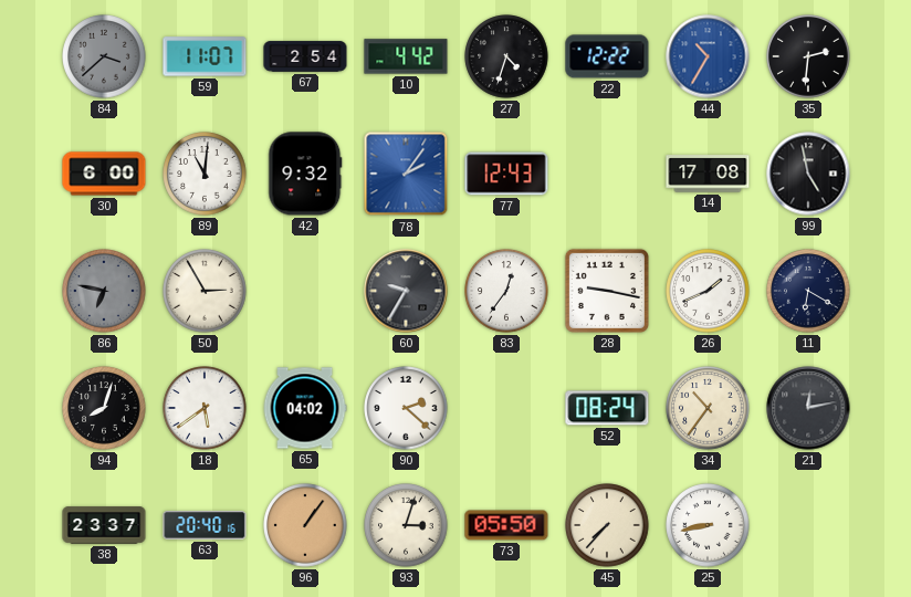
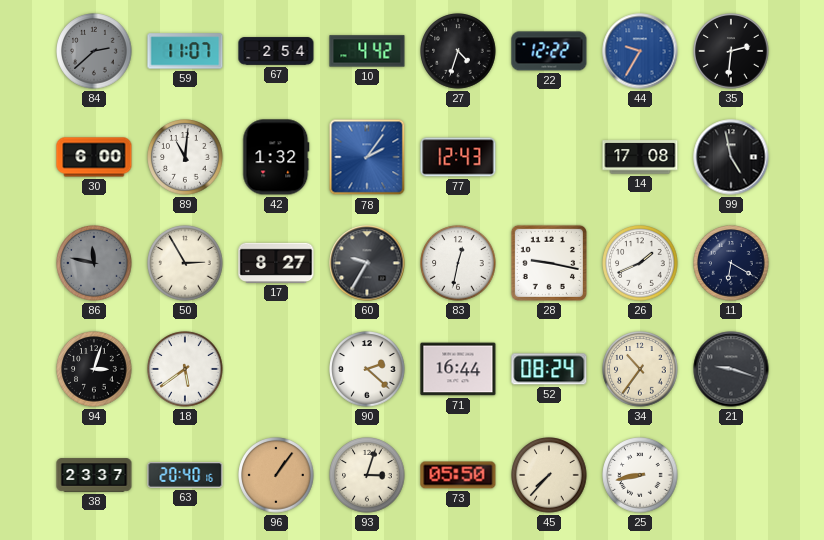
84: 3:38 -> 2:38
44: 10:35 -> 9:35
42: 9:32 -> 1:32
86: 6:47 -> 11:47
17: none -> 8:27
83: 12:36 -> 12:32
94: 8:03 -> 3:03
65: 04:02 -> none
71: none -> 16:44
21: 12:13 -> 9:18
